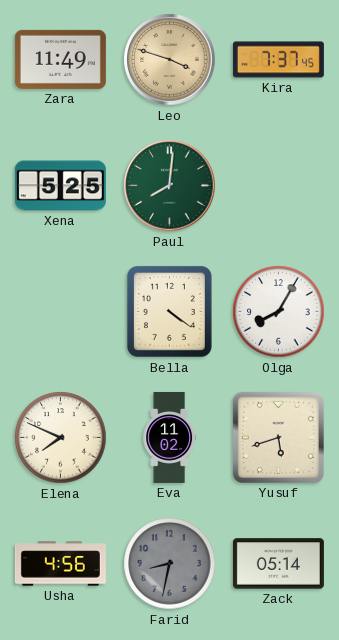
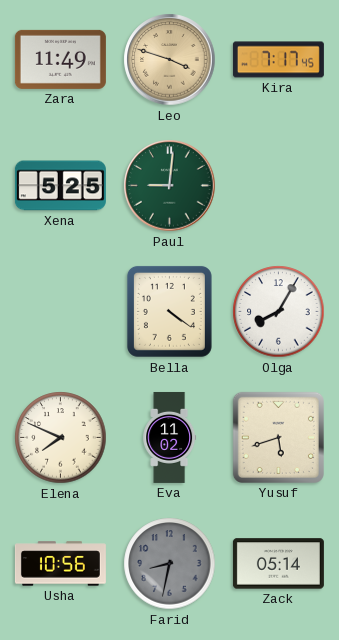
Kira: 7:37 -> 7:17
Paul: 8:01 -> 9:01
Usha: 4:56 -> 10:56
